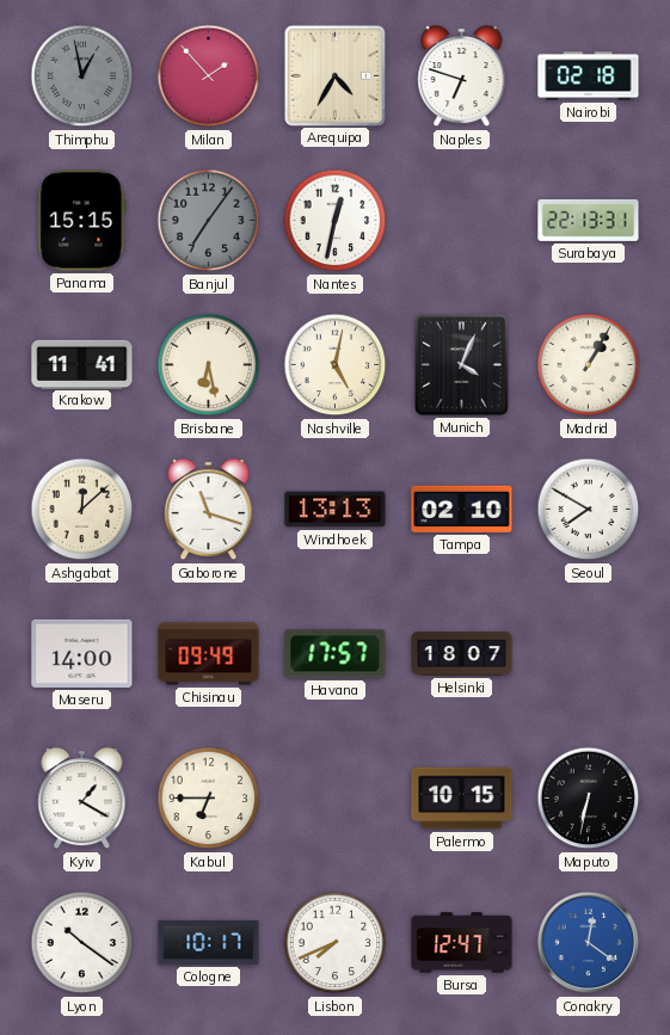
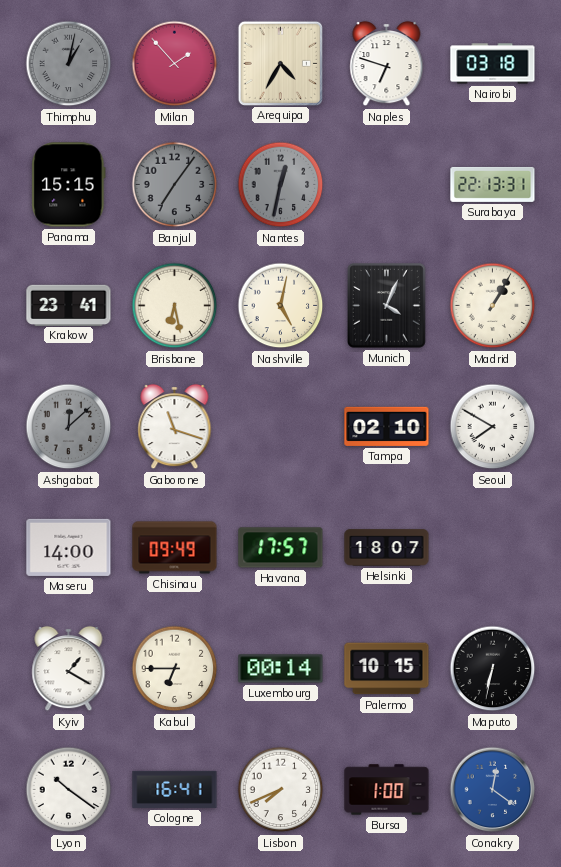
Thimphu: 12:58 -> 1:02
Nairobi: 02:18 -> 03:18
Nantes dial: white -> grey
Krakow: 11:41 -> 23:41
Ashgabat dial: cream -> grey
Windhoek: 13:13 -> none
Luxembourg: none -> 00:14
Cologne: 10:17 -> 16:41
Bursa: 12:47 -> 1:00
